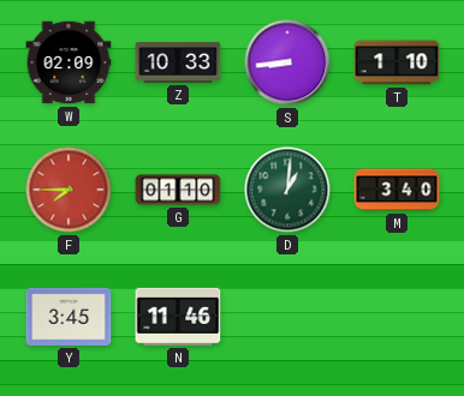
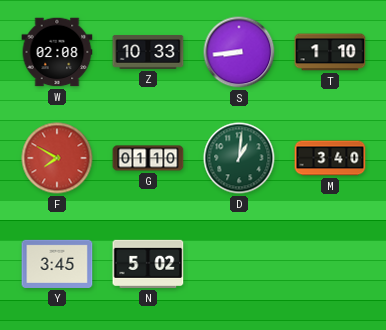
W: 02:09 -> 02:08
F: 7:45 -> 7:50
N: 11:46 -> 5:02
